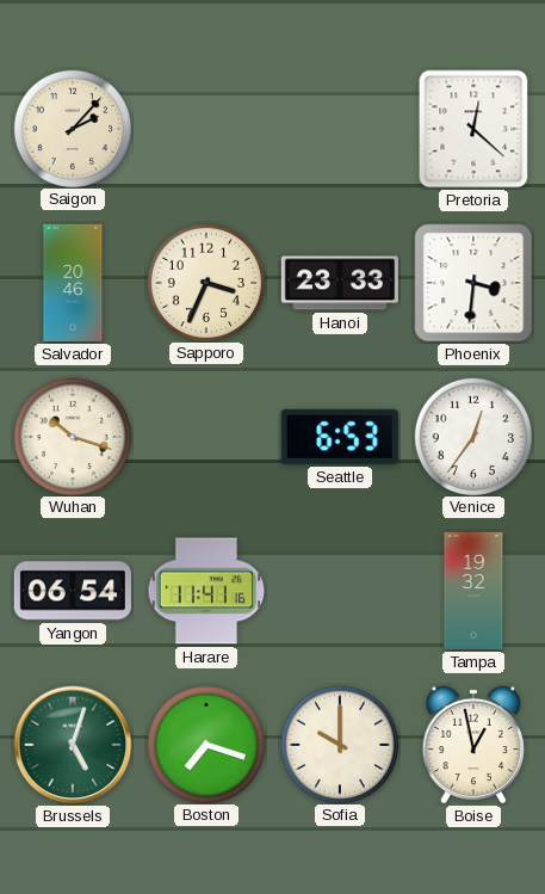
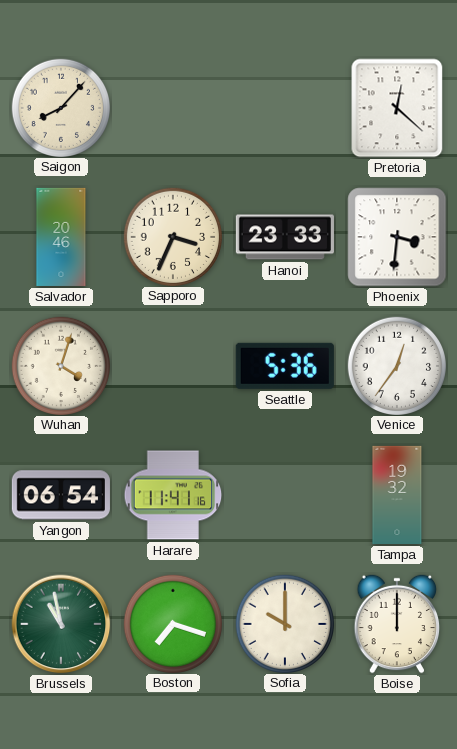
Saigon: 2:07 -> 8:07
Wuhan: 10:18 -> 4:03
Seattle: 6:53 -> 5:36
Brussels: 5:03 -> 10:58
Boise: 12:58 -> 12:00
